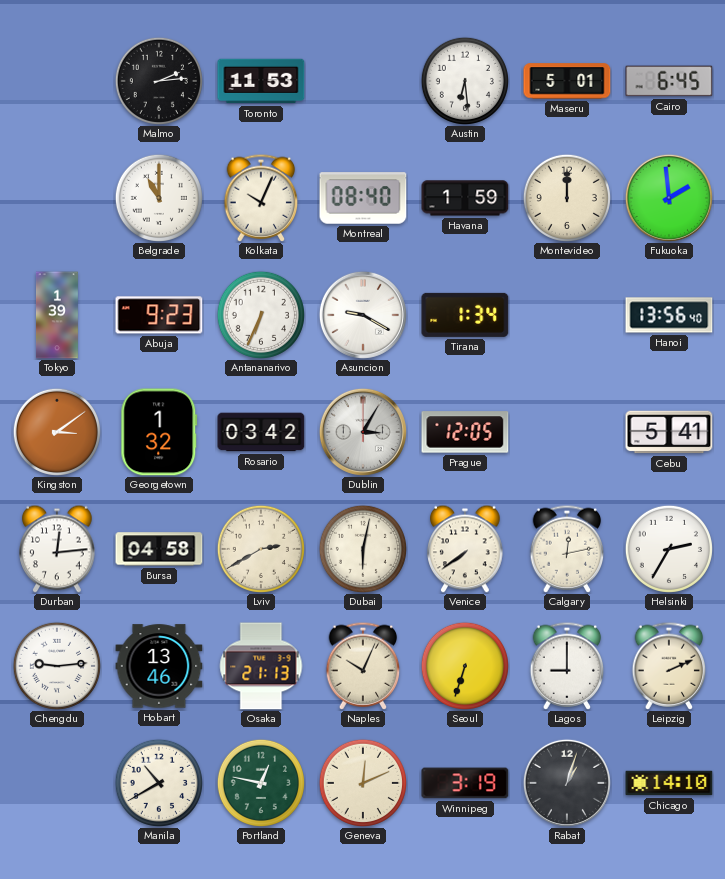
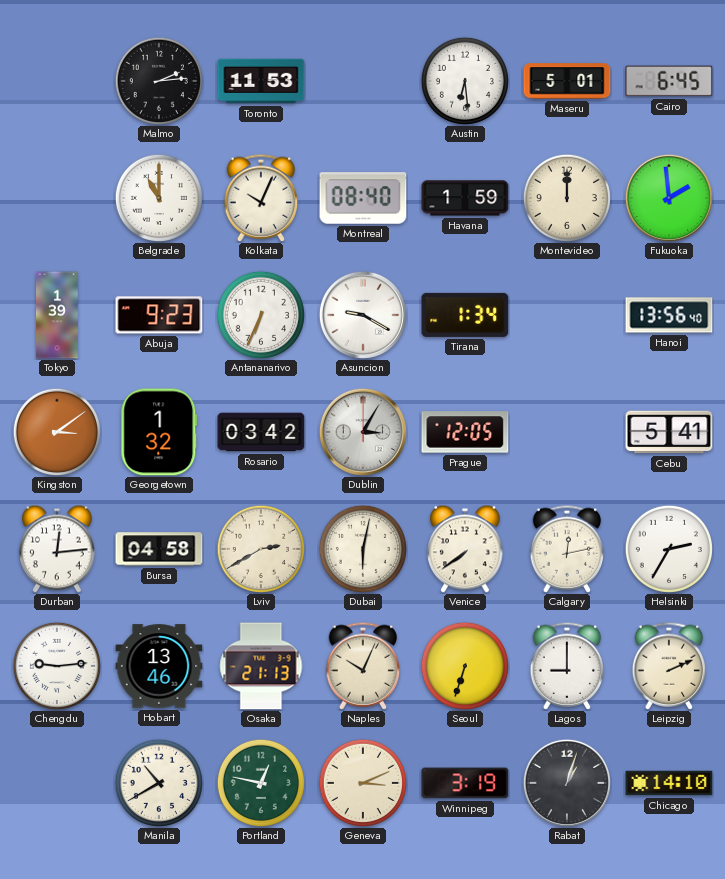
Geneva: 12:11 -> 3:11
